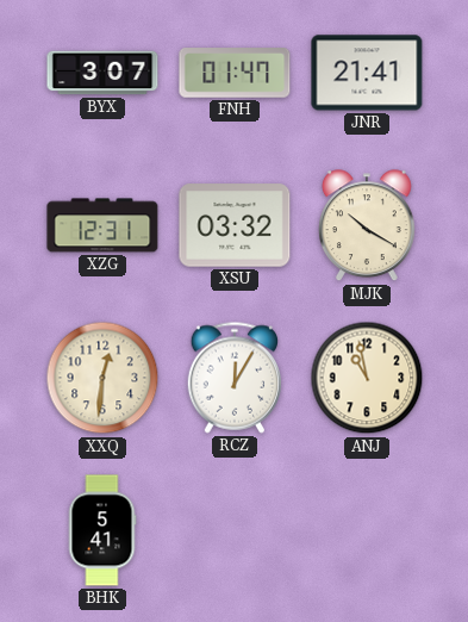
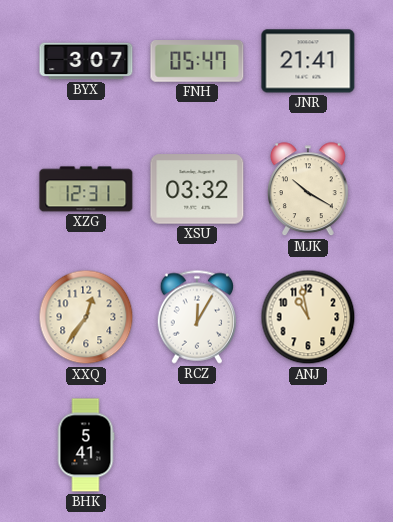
FNH: 01:47 -> 05:47
XXQ: 12:31 -> 12:36
